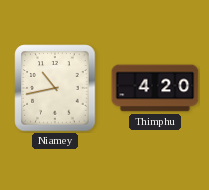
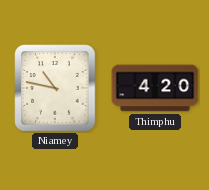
Niamey: 10:43 -> 10:47
